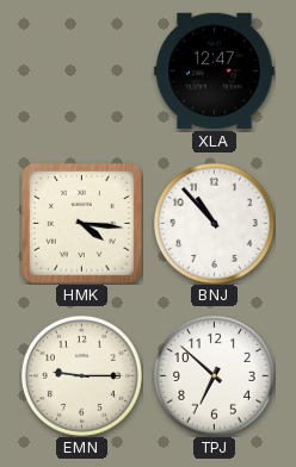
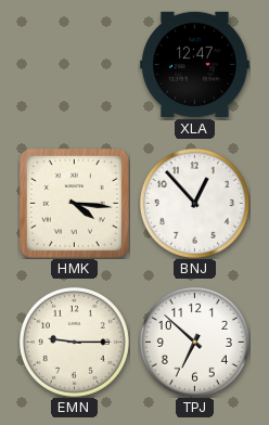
BNJ: 10:53 -> 12:53
